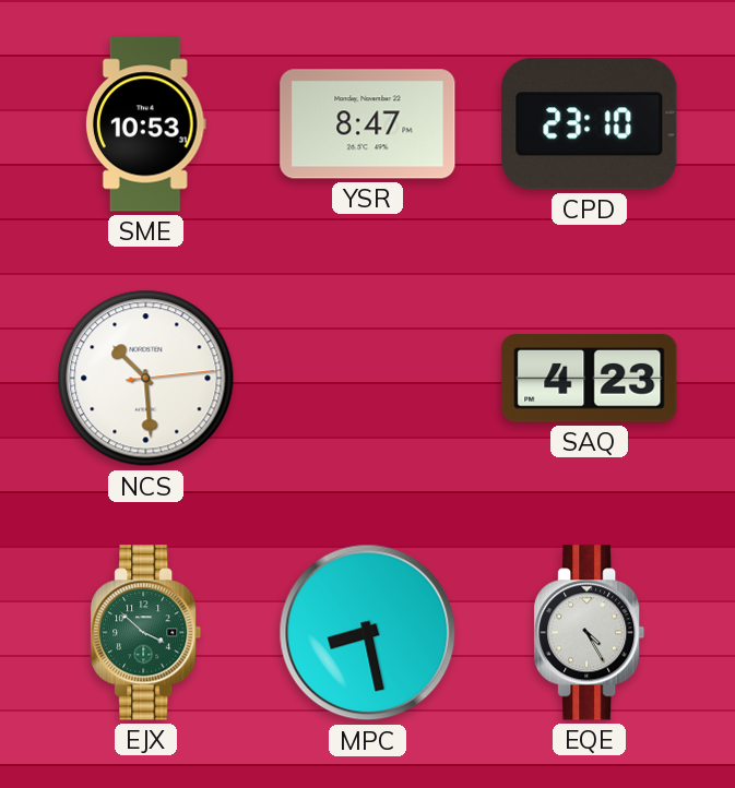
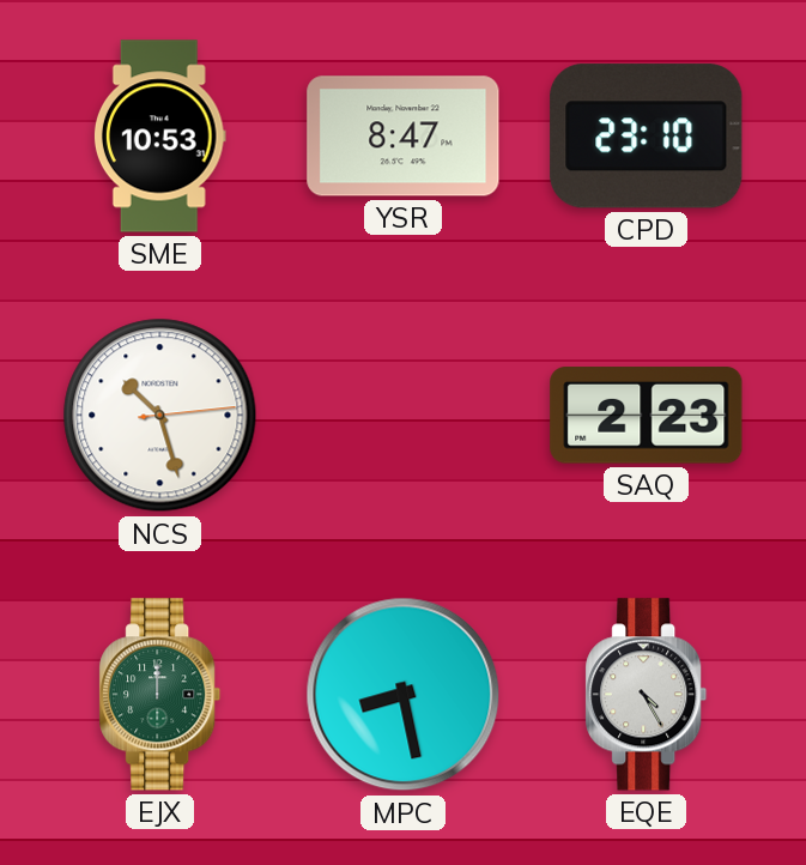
NCS: 10:29 -> 10:27
SAQ: 4:23 -> 2:23
EJX: 3:52 -> 12:00
